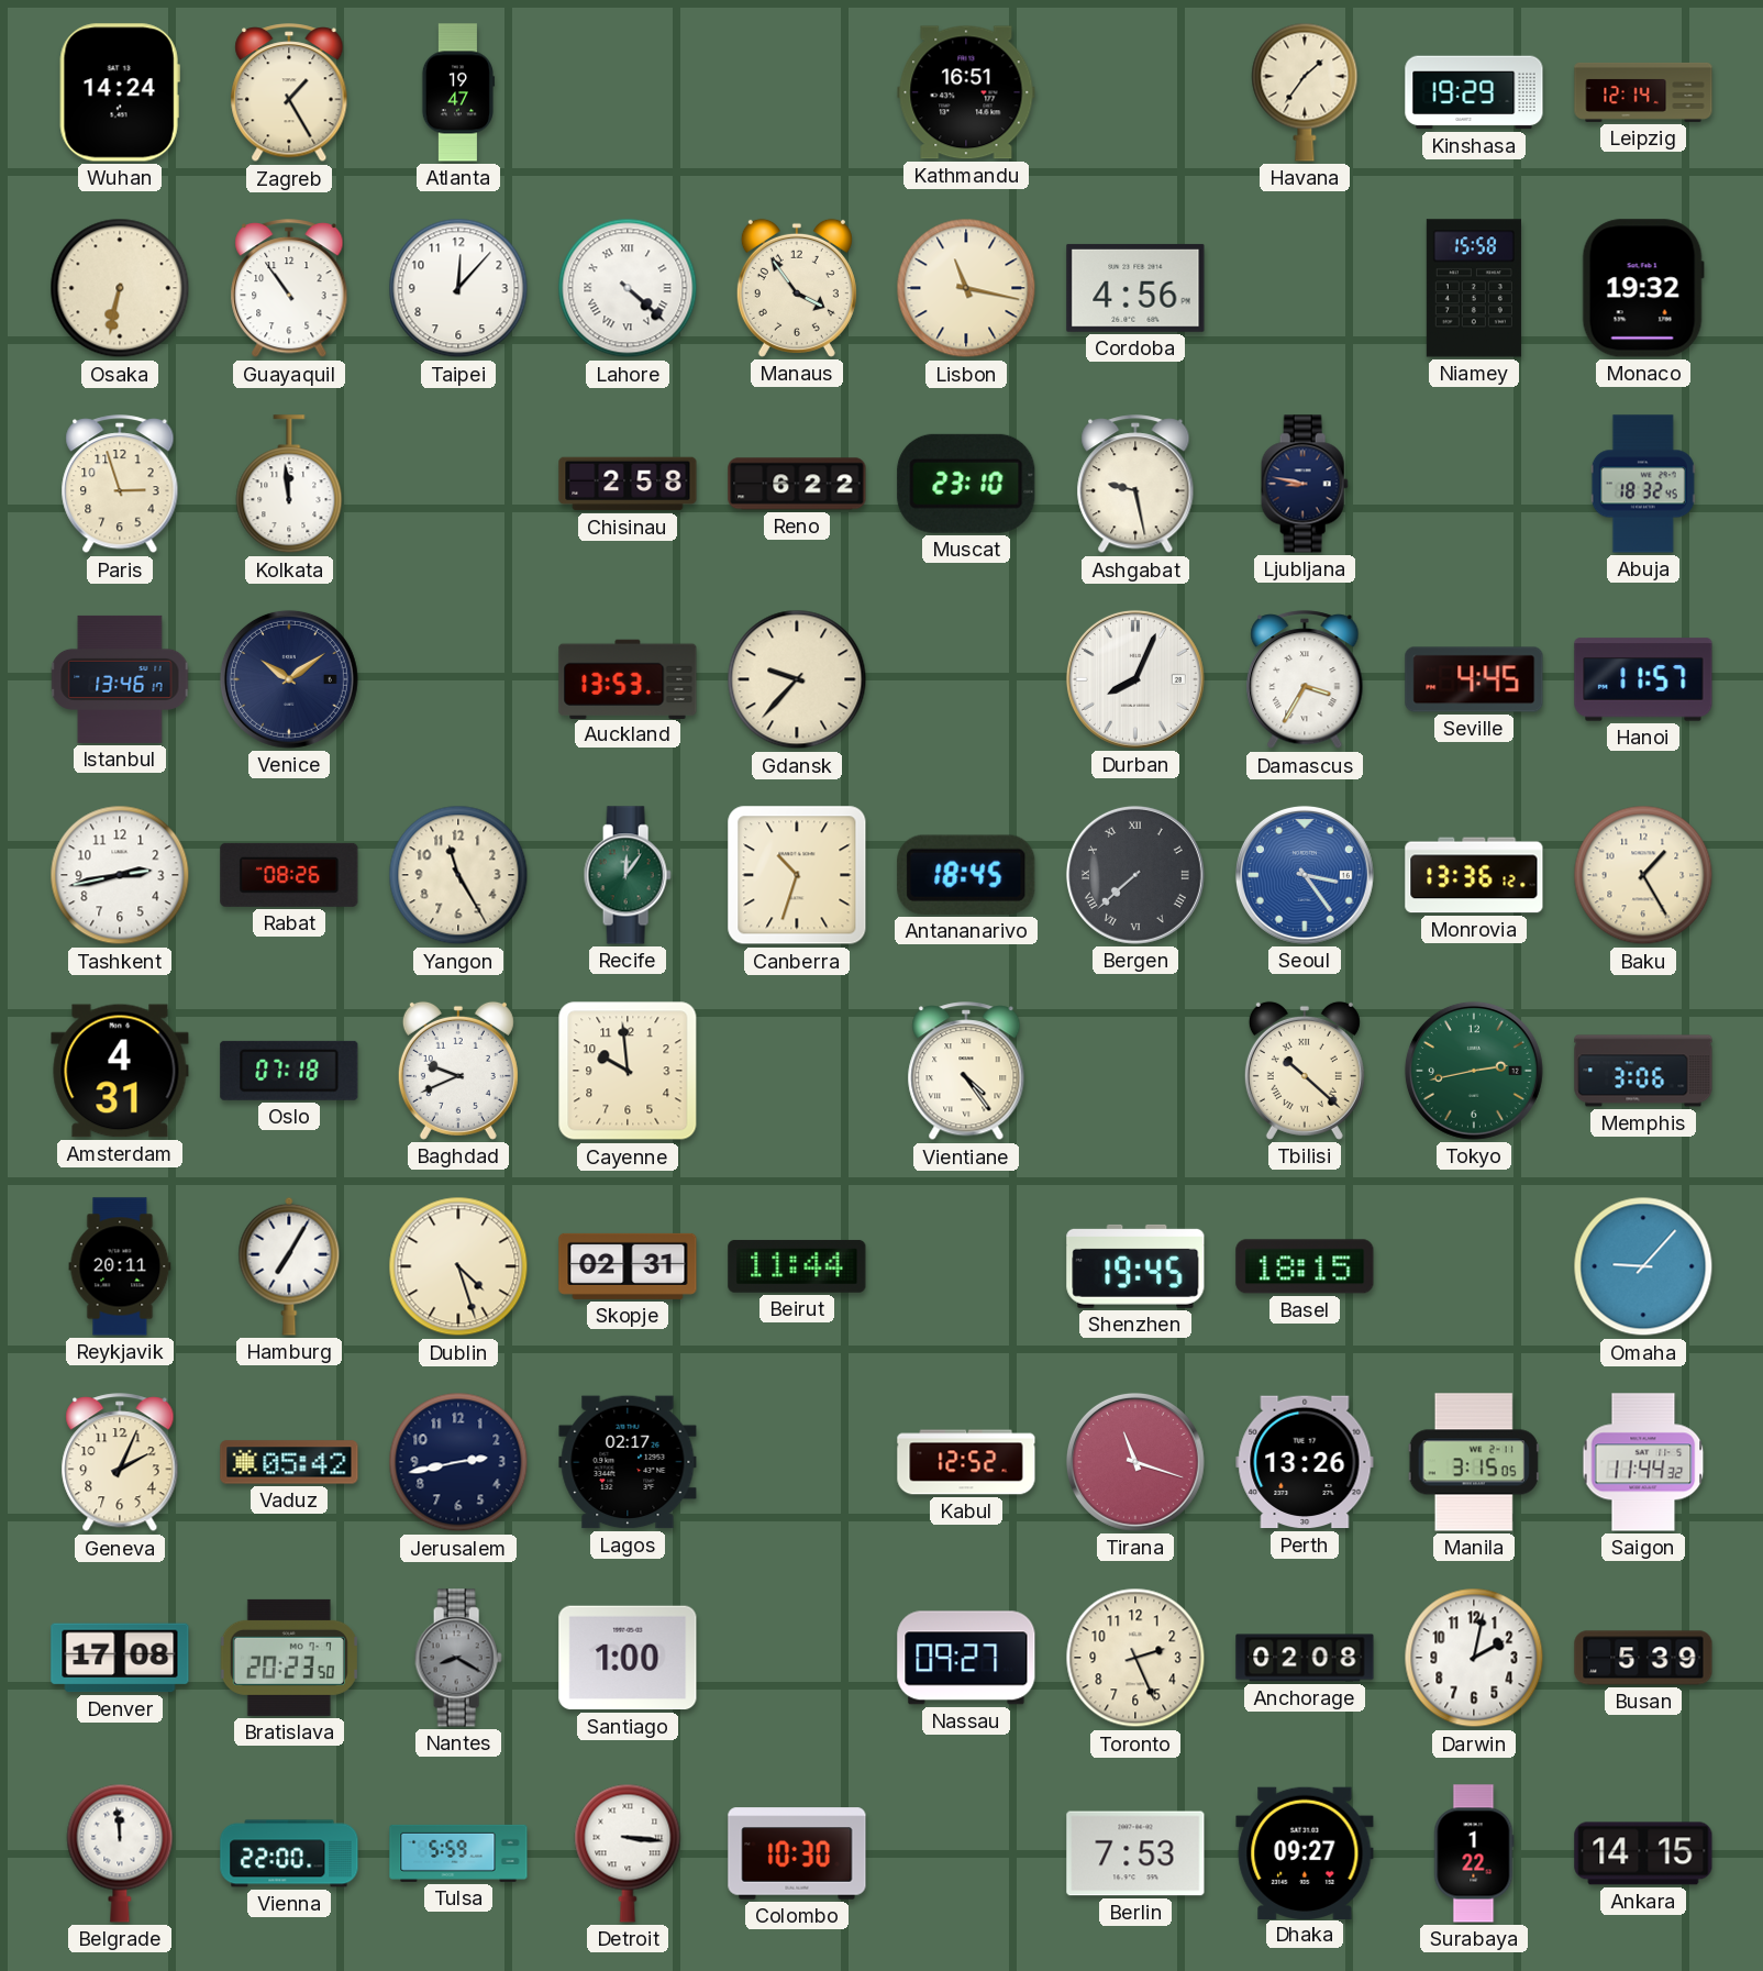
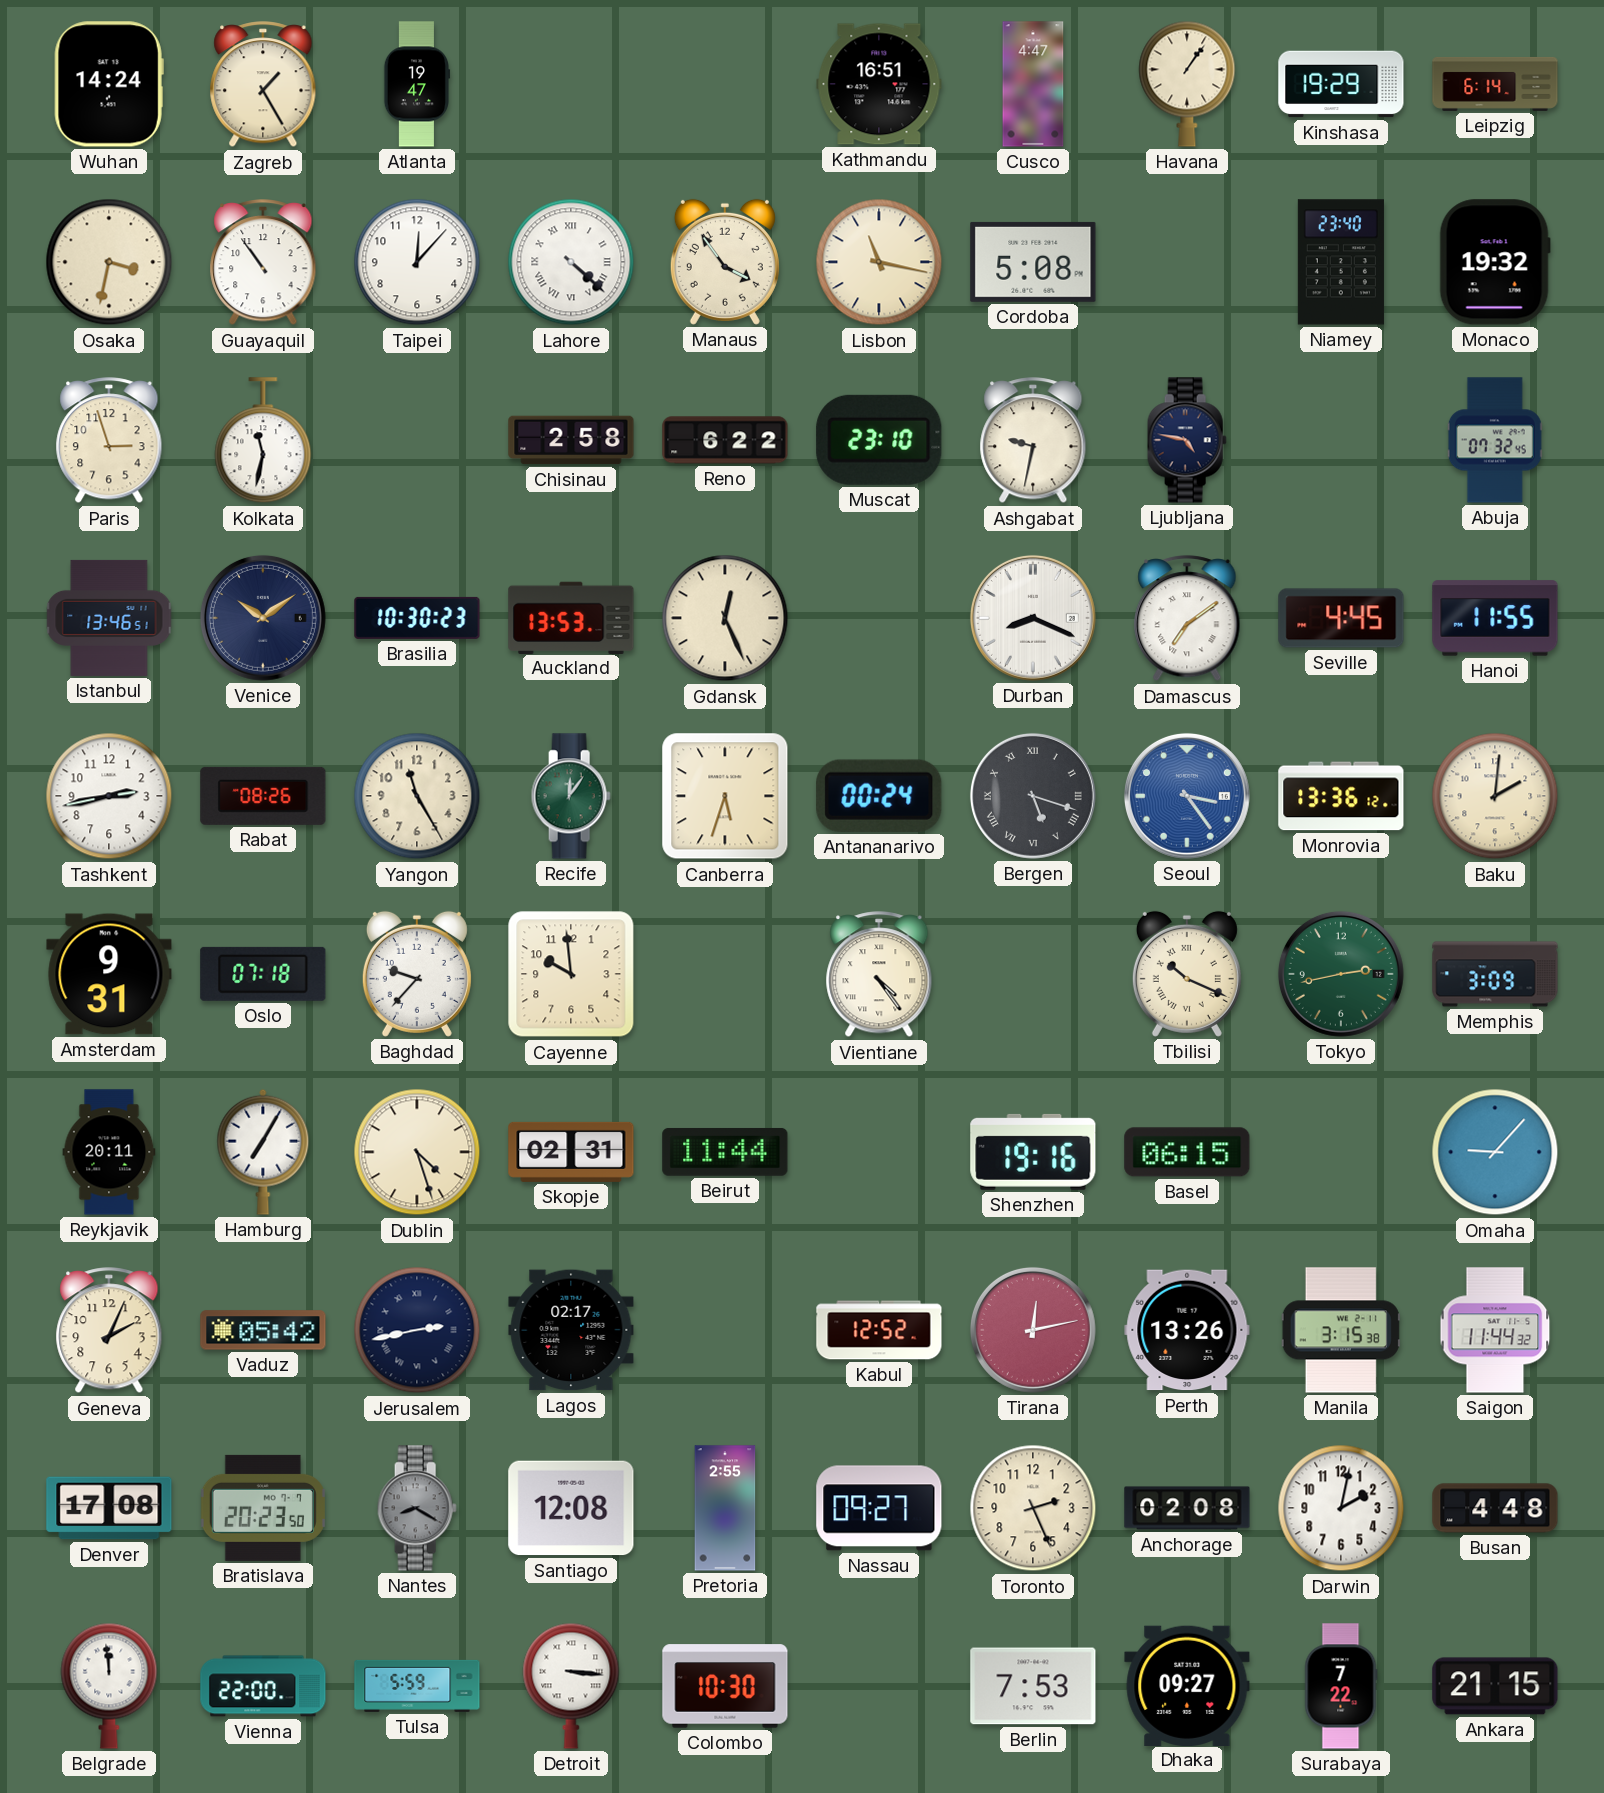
Cusco: none -> 4:47
Havana: 1:36 -> 1:06
Leipzig: 12:14 -> 6:14
Osaka: 6:32 -> 3:32
Cordoba: 4:56 -> 5:08
Niamey: 15:58 -> 23:40
Kolkata: 11:59 -> 11:32
Ashgabat: 9:28 -> 9:32
Ljubljana: 8:47 -> 4:47
Abuja: 18:32 -> 07:32
Istanbul: 13:46:17 -> 13:46:51
Brasilia: none -> 10:30
Gdansk: 9:37 -> 12:26
Durban: 8:04 -> 8:19
Damascus: 3:35 -> 7:09
Hanoi: 11:57 -> 11:55
Canberra: 10:33 -> 5:33
Antananarivo: 18:45 -> 00:24
Bergen: 7:38 -> 5:18
Baku: 1:25 -> 2:01
Amsterdam: 4:31 -> 9:31
Baghdad: 9:41 -> 9:37
Tbilisi: 10:22 -> 10:19
Memphis: 3:06 -> 3:09
Shenzhen: 19:45 -> 19:16
Basel: 18:15 -> 06:15
Jerusalem numerals: Arabic -> Roman
Tirana: 11:18 -> 12:13
Manila: 3:15:05 -> 3:15:38
Santiago: 1:00 -> 12:08
Pretoria: none -> 2:55
Busan: 5:39 -> 4:48
Surabaya: 1:22 -> 7:22
Ankara: 14:15 -> 21:15
